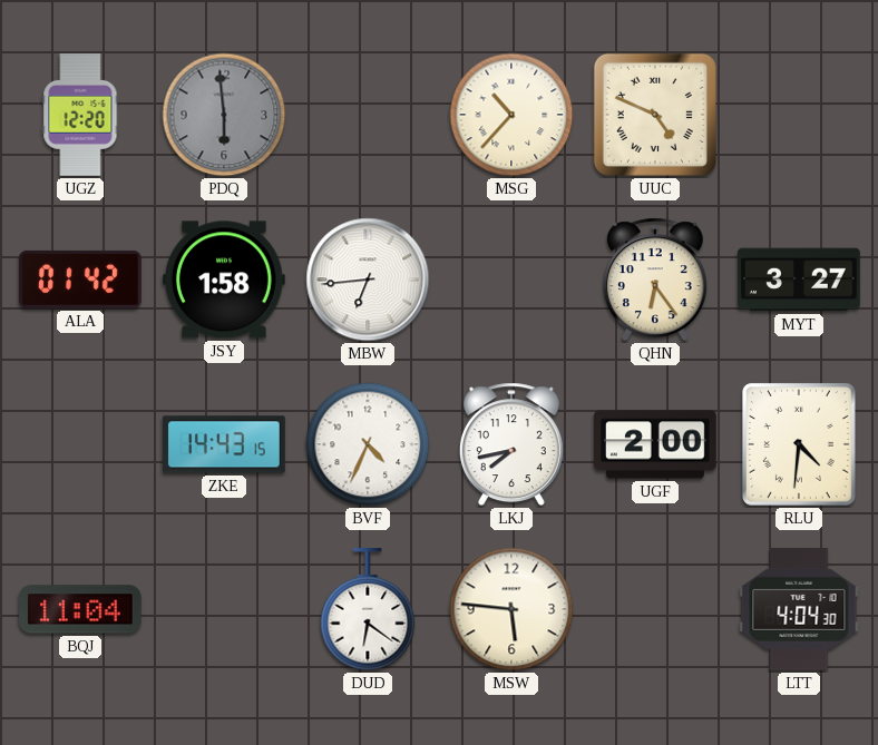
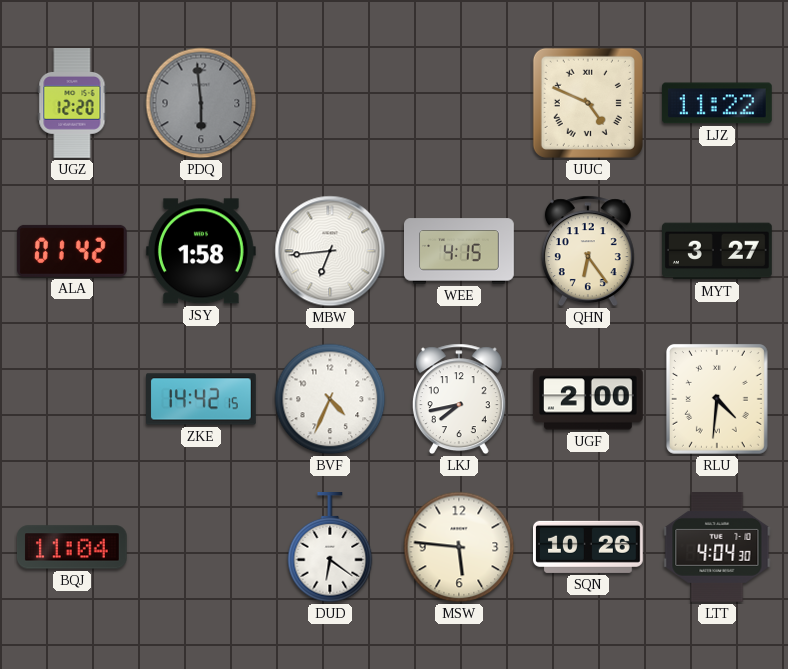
MSG: 10:37 -> none
LJZ: none -> 11:22
WEE: none -> 4:15
ZKE: 14:43 -> 14:42
SQN: none -> 10:26
